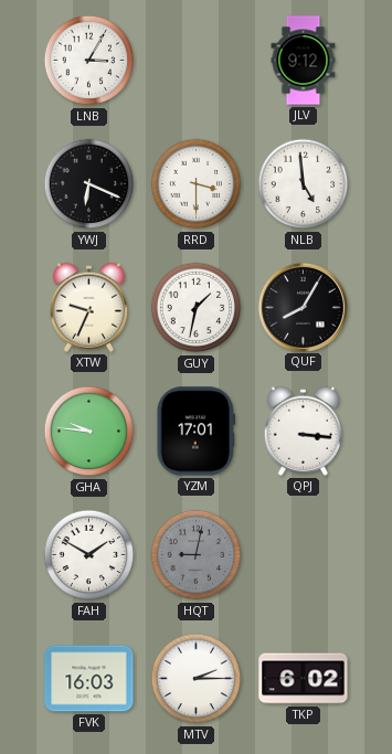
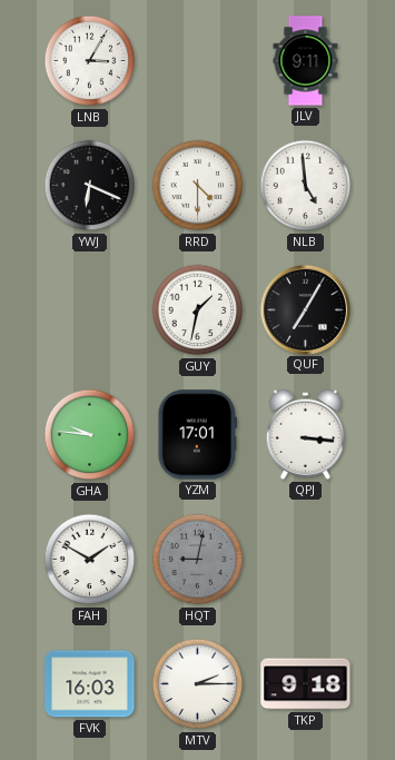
JLV: 9:12 -> 9:11
RRD: 3:30 -> 4:30
XTW: 9:34 -> none
QUF: 8:05 -> 7:05
TKP: 6:02 -> 9:18
